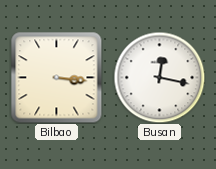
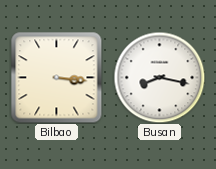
Busan: 12:17 -> 8:17
